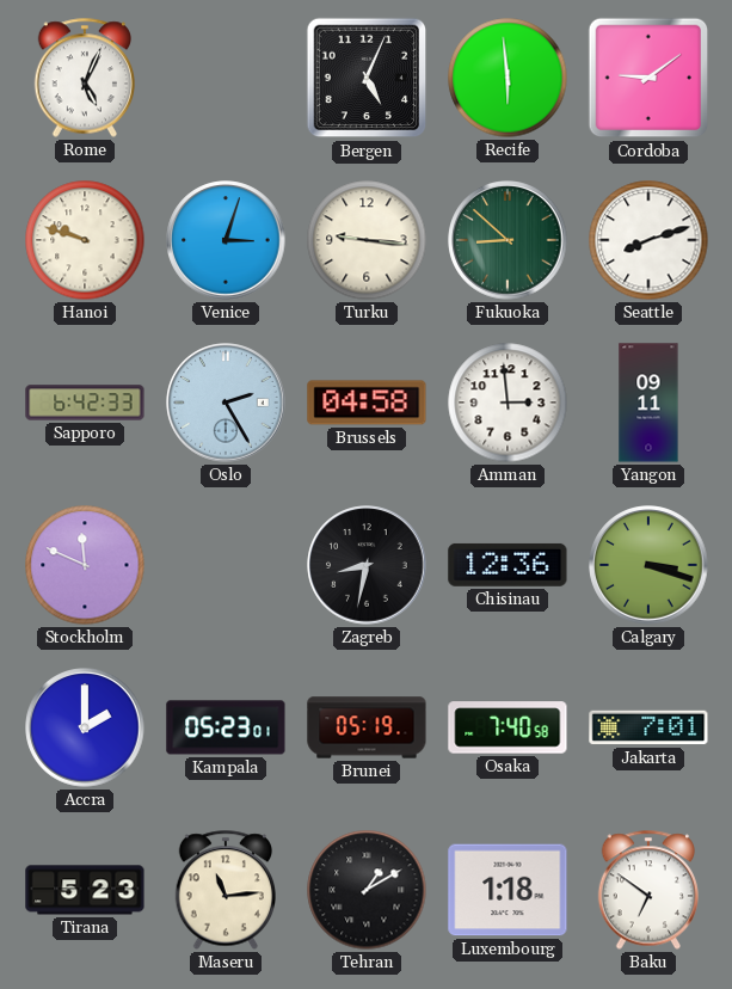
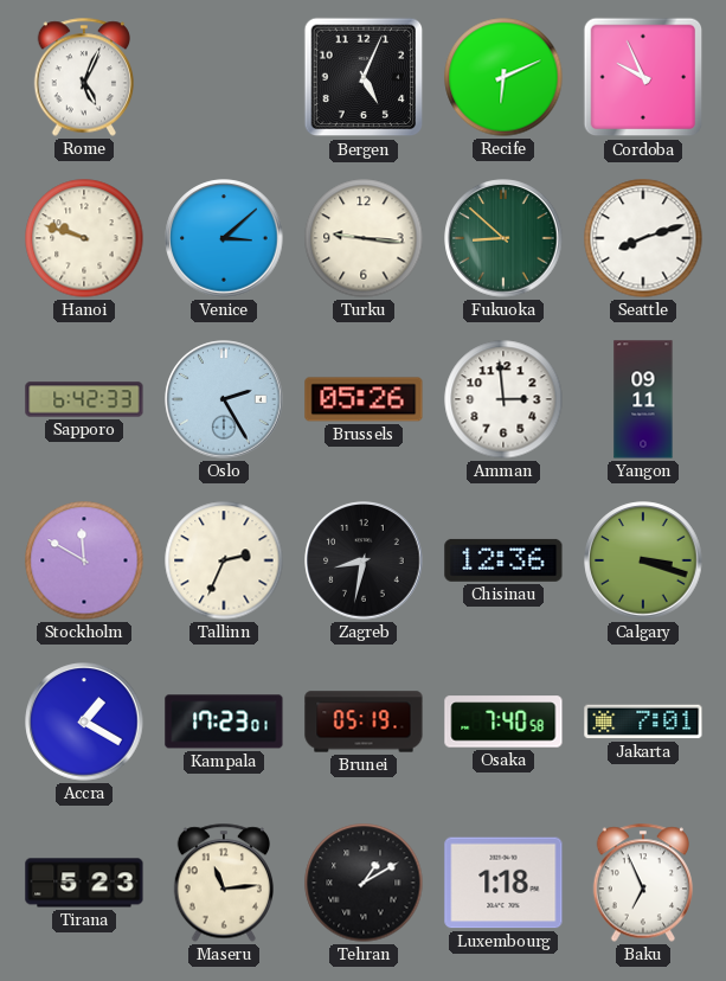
Recife: 5:59 -> 6:11
Cordoba: 9:09 -> 9:56
Venice: 3:03 -> 3:08
Brussels: 04:58 -> 05:26
Stockholm: 11:49 -> 11:50
Tallinn: none -> 2:34
Accra: 2:00 -> 1:20
Kampala: 05:23 -> 17:23
Baku: 6:51 -> 6:56
